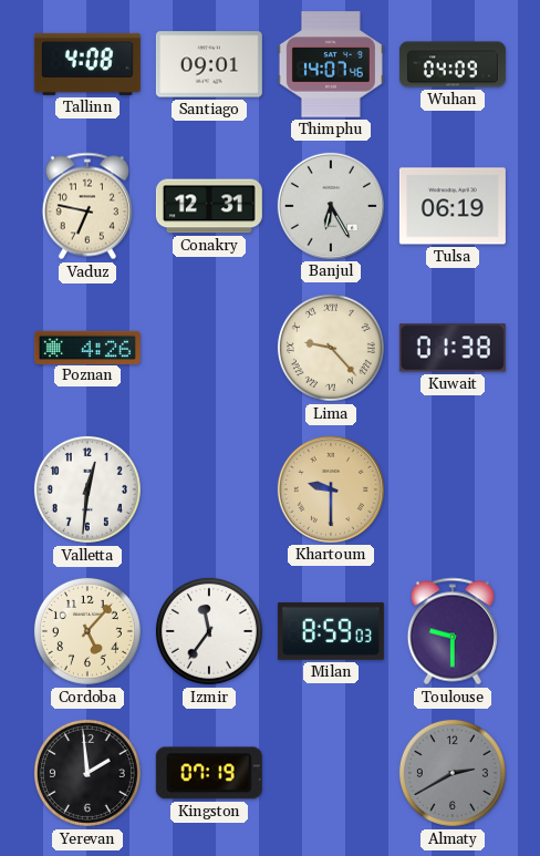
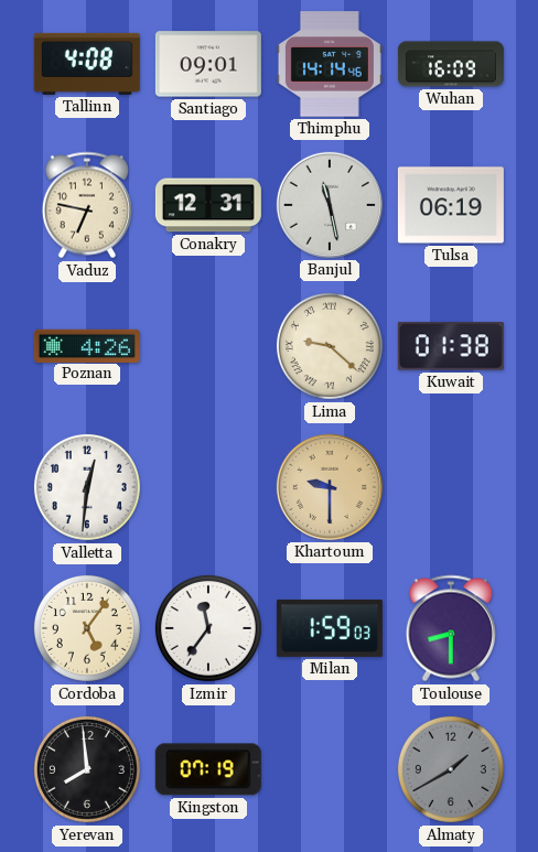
Thimphu: 14:07 -> 14:14
Wuhan: 04:09 -> 16:09
Banjul: 6:25 -> 11:28
Lima: 9:23 -> 9:22
Cordoba: 5:07 -> 5:06
Milan: 8:59 -> 1:59
Toulouse: 9:30 -> 8:30
Yerevan: 1:59 -> 7:59
Almaty: 2:40 -> 1:40
